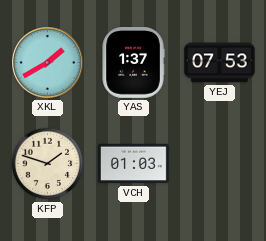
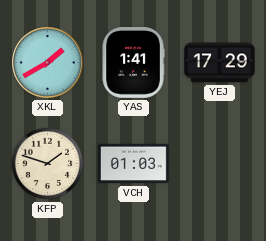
YAS: 1:37 -> 1:41
YEJ: 07:53 -> 17:29
